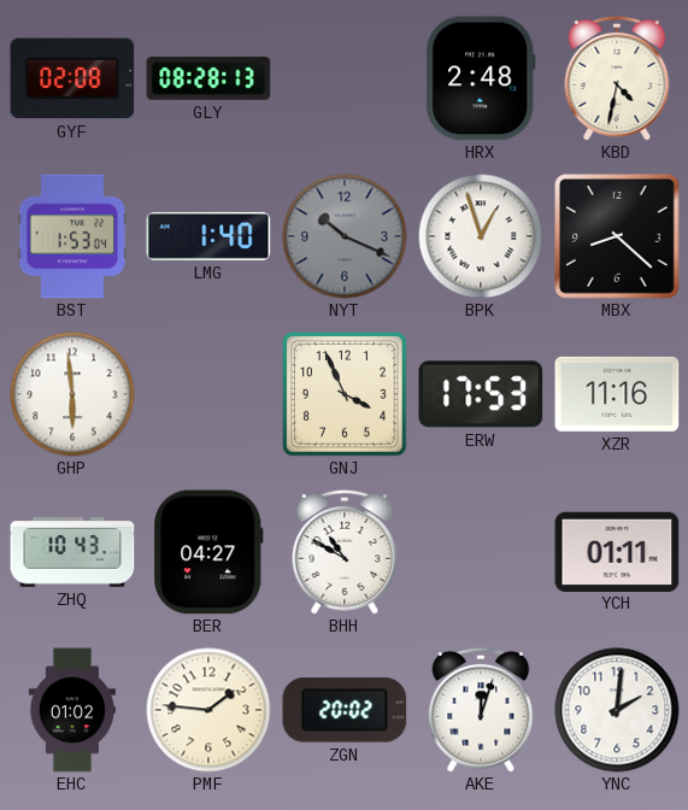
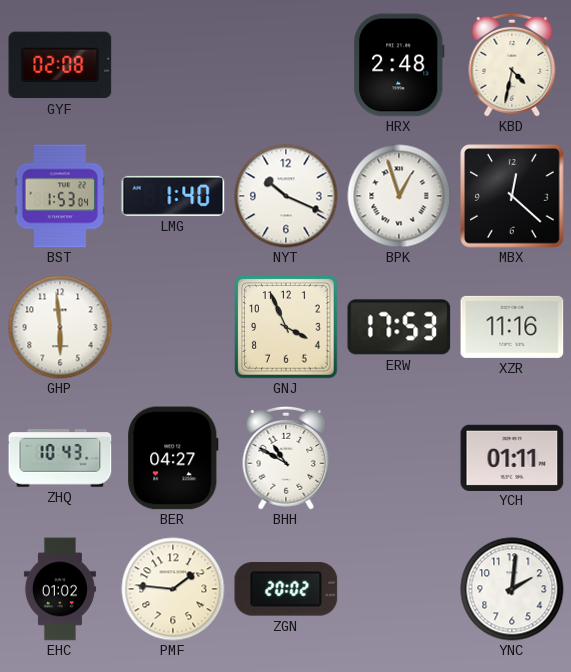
GLY: 08:28 -> none
NYT dial: grey -> white
MBX: 8:22 -> 12:22
AKE: 12:03 -> none
